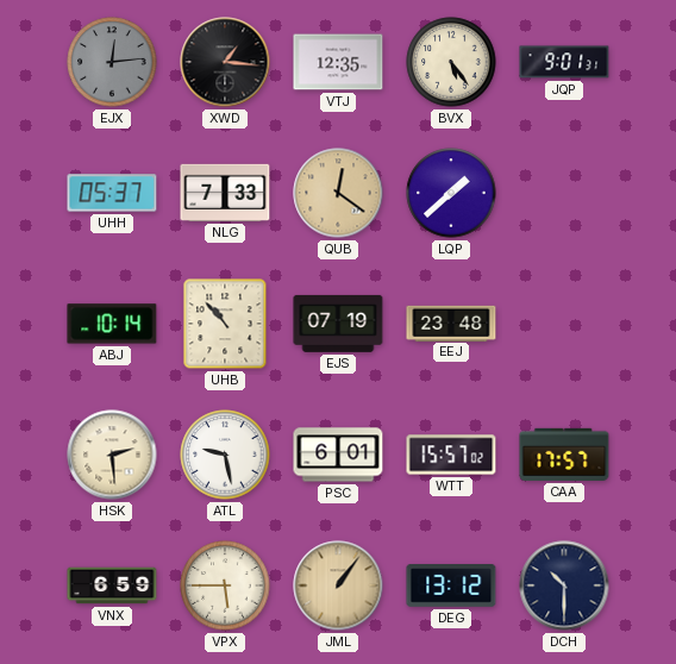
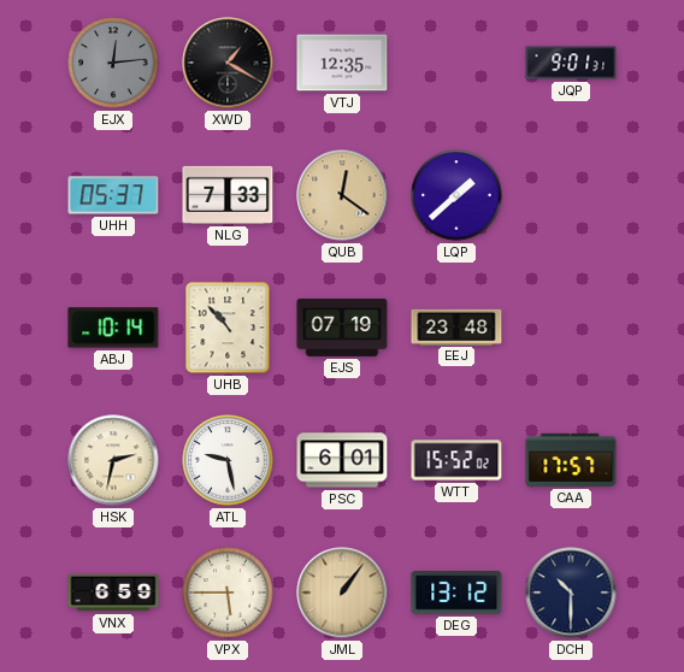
XWD: 1:16 -> 1:20
BVX: 5:24 -> none
HSK: 2:29 -> 2:32
WTT: 15:57 -> 15:52
